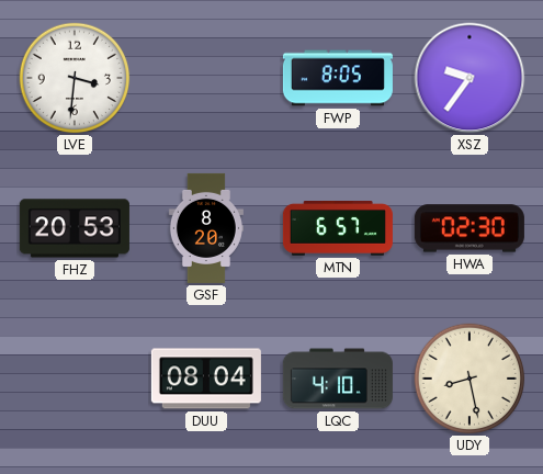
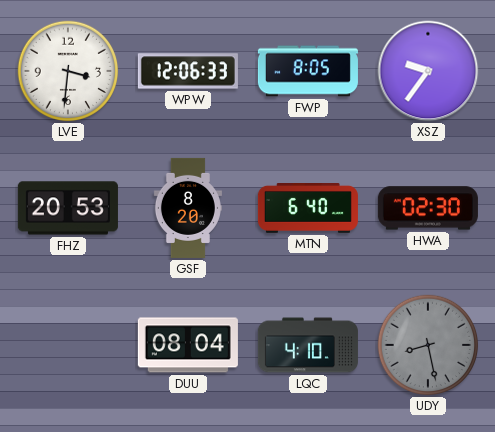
WPW: none -> 12:06
MTN: 6:57 -> 6:40
UDY dial: cream -> grey
